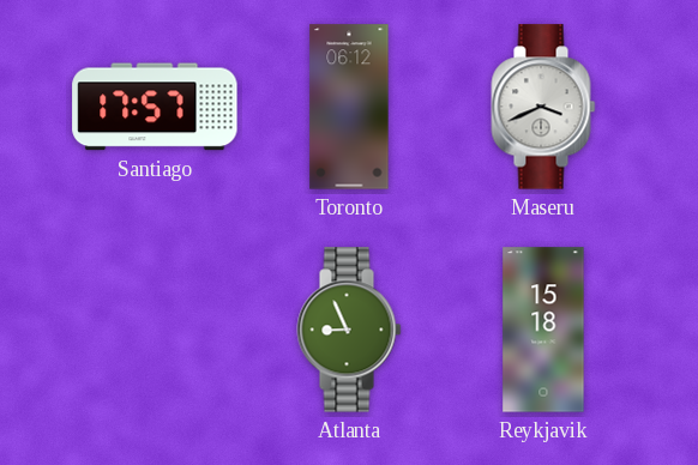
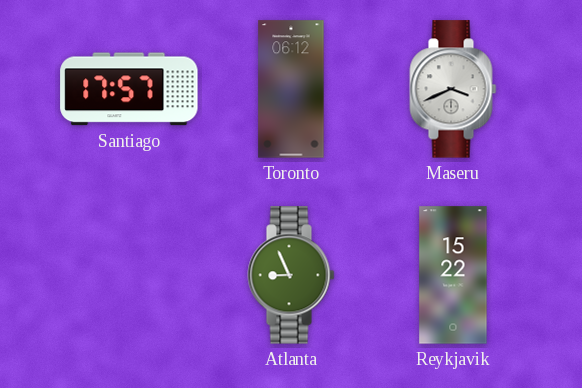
Reykjavik: 15:18 -> 15:22
